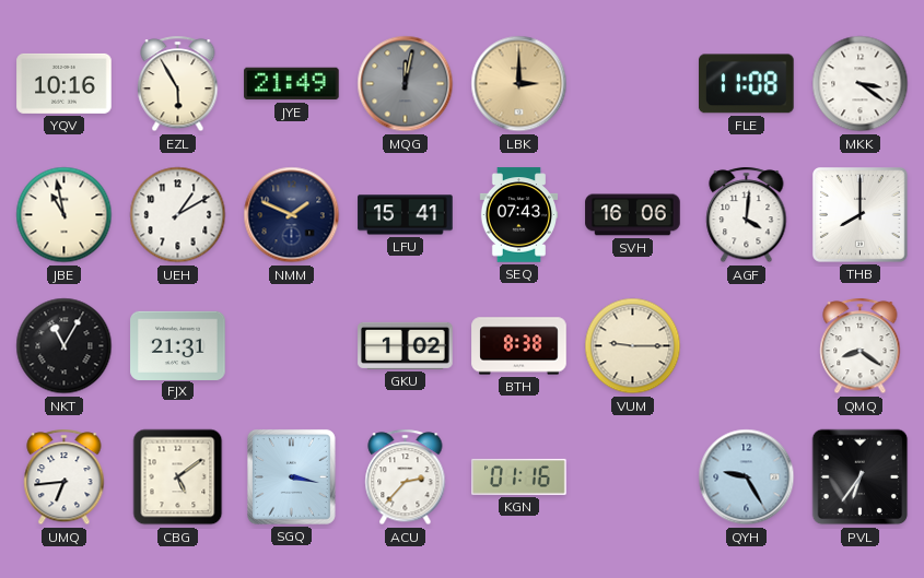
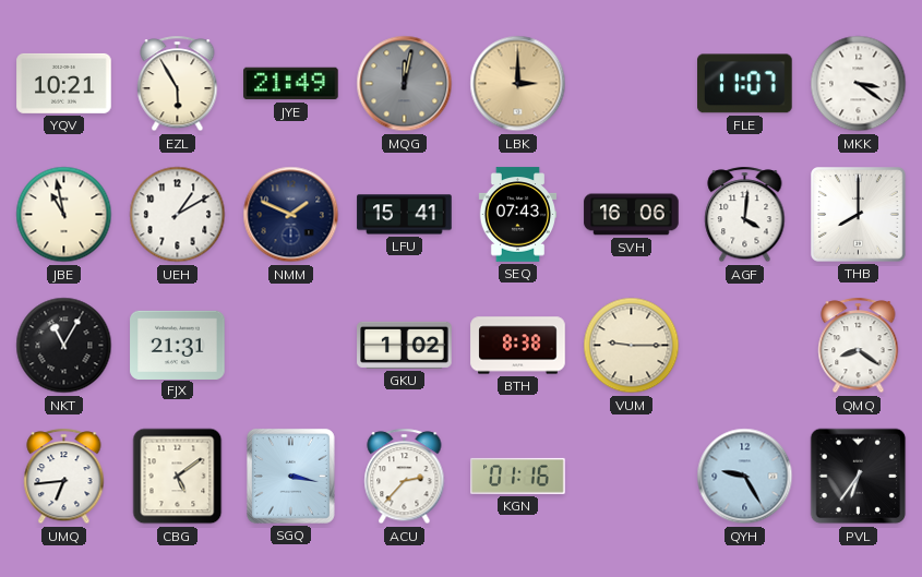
YQV: 10:16 -> 10:21
FLE: 11:08 -> 11:07
